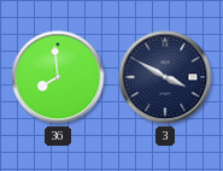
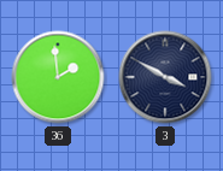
36: 7:59 -> 1:59
